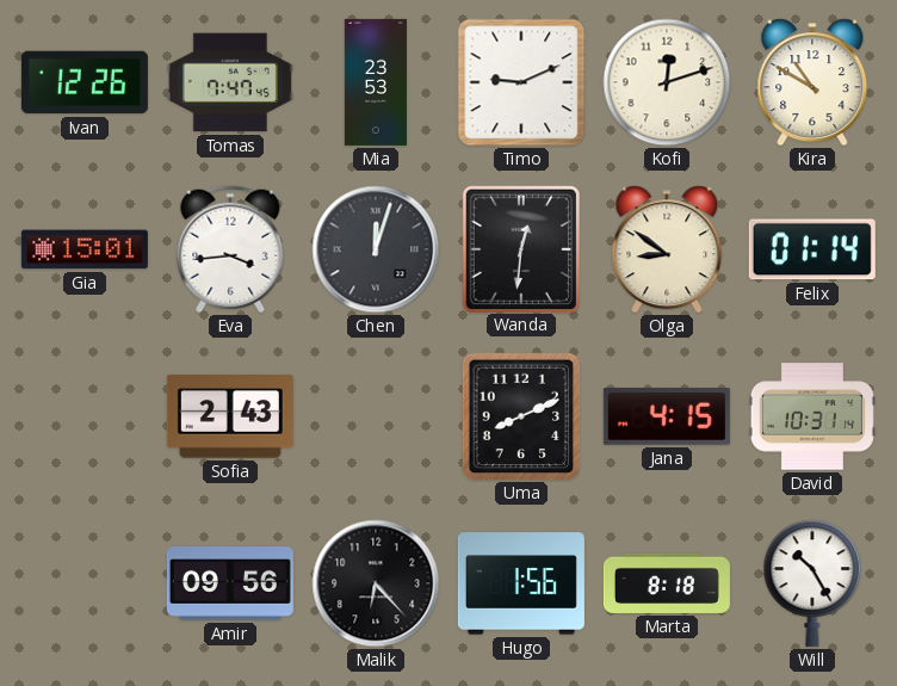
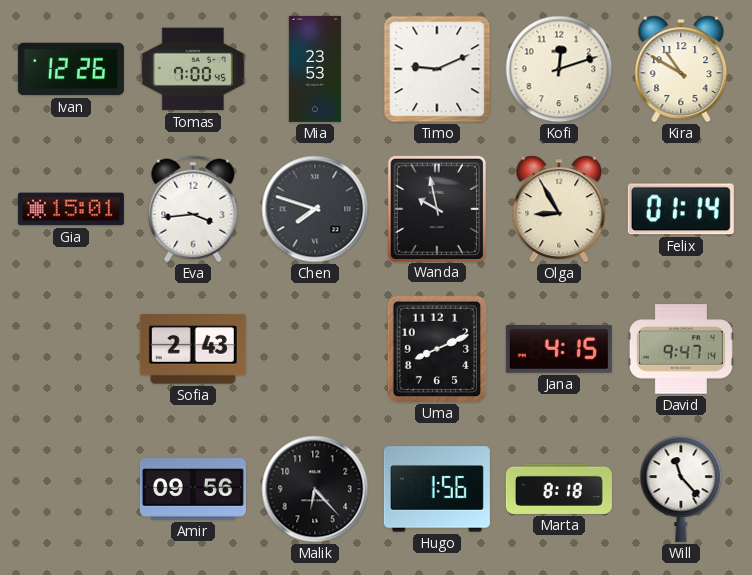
Tomas: 7:47 -> 7:00
Chen: 12:03 -> 7:48
Wanda: 12:31 -> 9:58
Olga: 8:51 -> 8:55
David: 10:31 -> 9:47
Will: 10:25 -> 11:23
